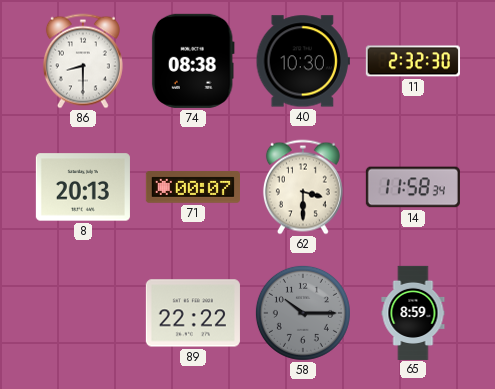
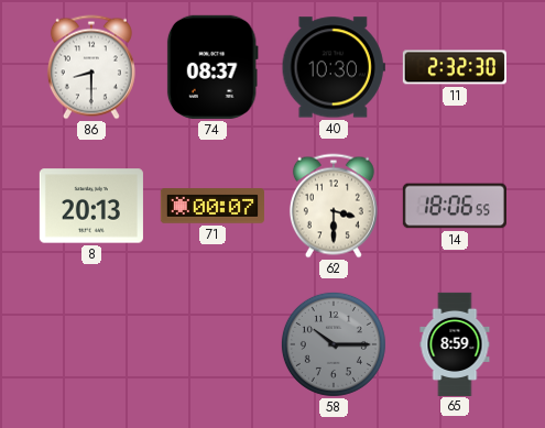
74: 08:38 -> 08:37
14: 11:58 -> 18:06
89: 22:22 -> none
